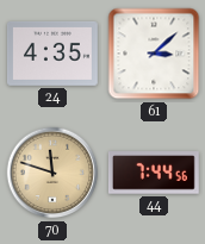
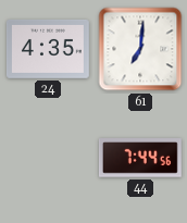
61: 3:08 -> 7:01
70: 11:48 -> none
